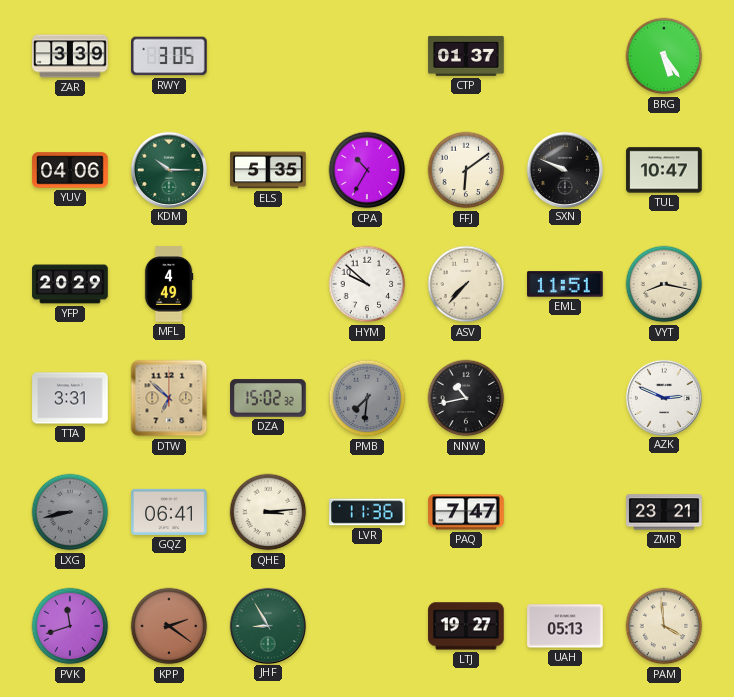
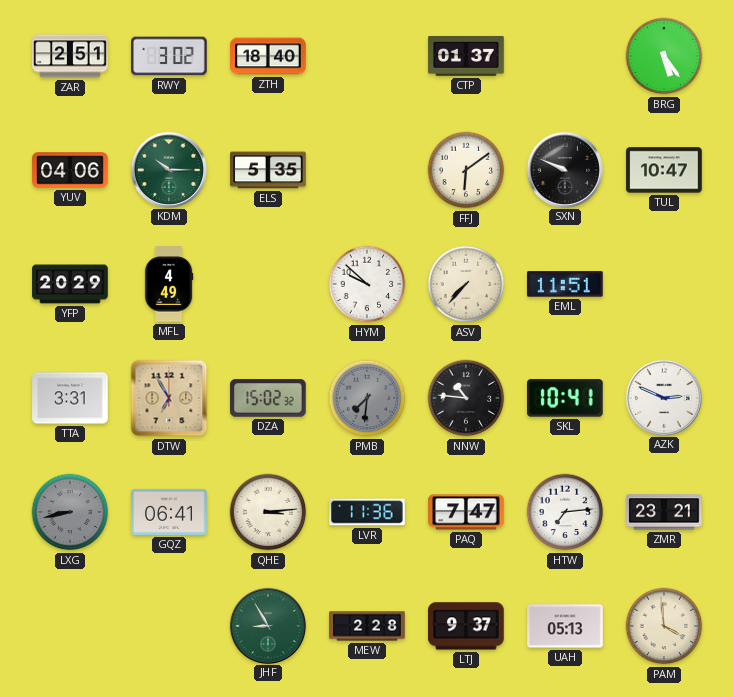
ZAR: 3:39 -> 2:51
RWY: 3:05 -> 3:02
ZTH: none -> 18:40
CPA: 10:35 -> none
VYT: 8:17 -> none
DTW: 6:52 -> 6:55
NNW: 10:43 -> 10:46
SKL: none -> 10:41
HTW: none -> 7:14
PVK: 11:42 -> none
KPP: 2:21 -> none
MEW: none -> 2:28
LTJ: 19:27 -> 9:37
